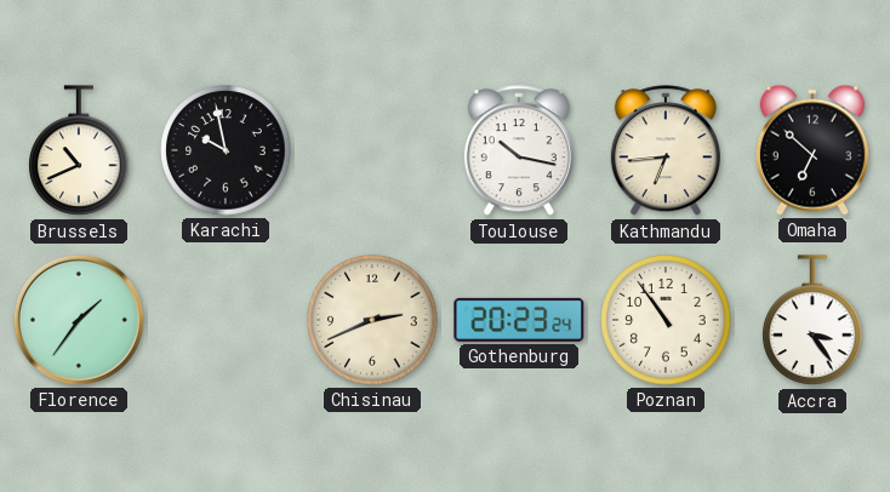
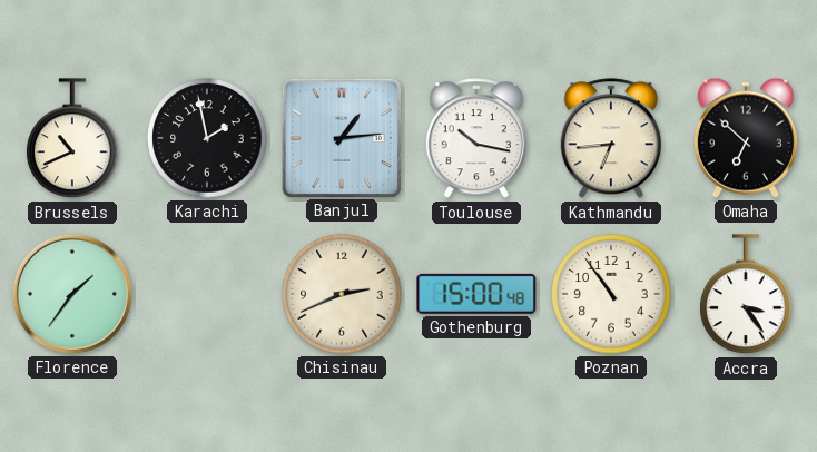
Karachi: 9:58 -> 1:58
Banjul: none -> 1:14
Gothenburg: 20:23 -> 15:00
